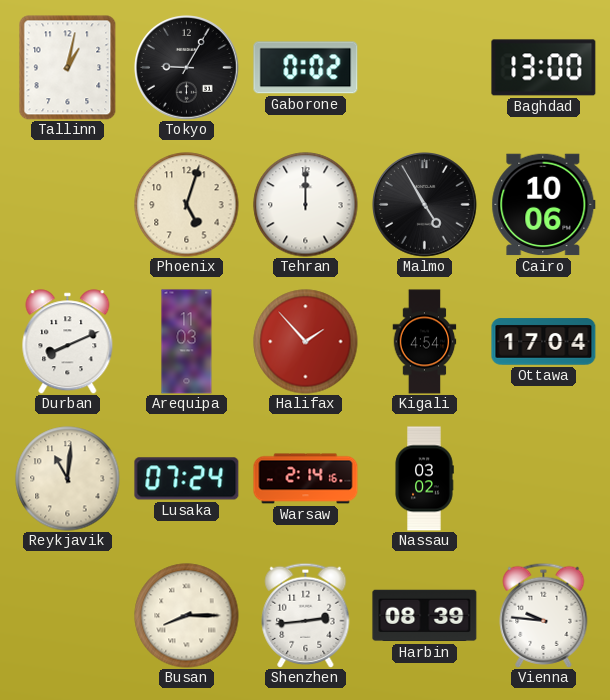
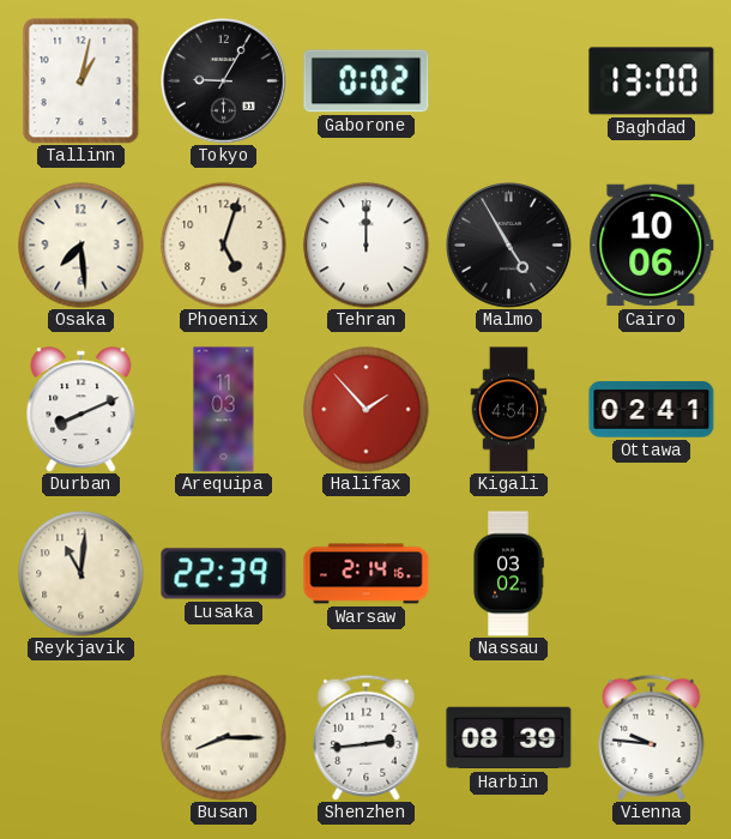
Osaka: none -> 7:29
Ottawa: 17:04 -> 02:41
Lusaka: 07:24 -> 22:39
